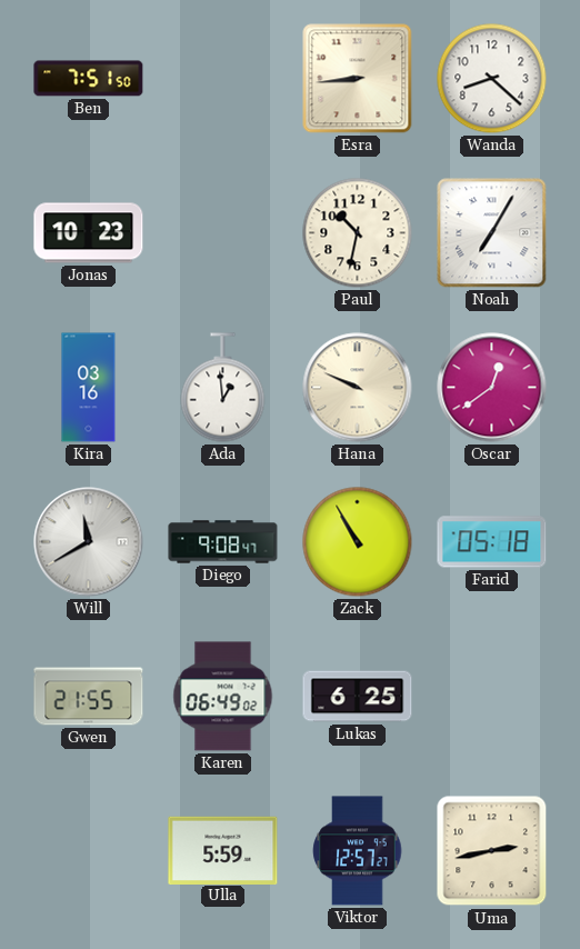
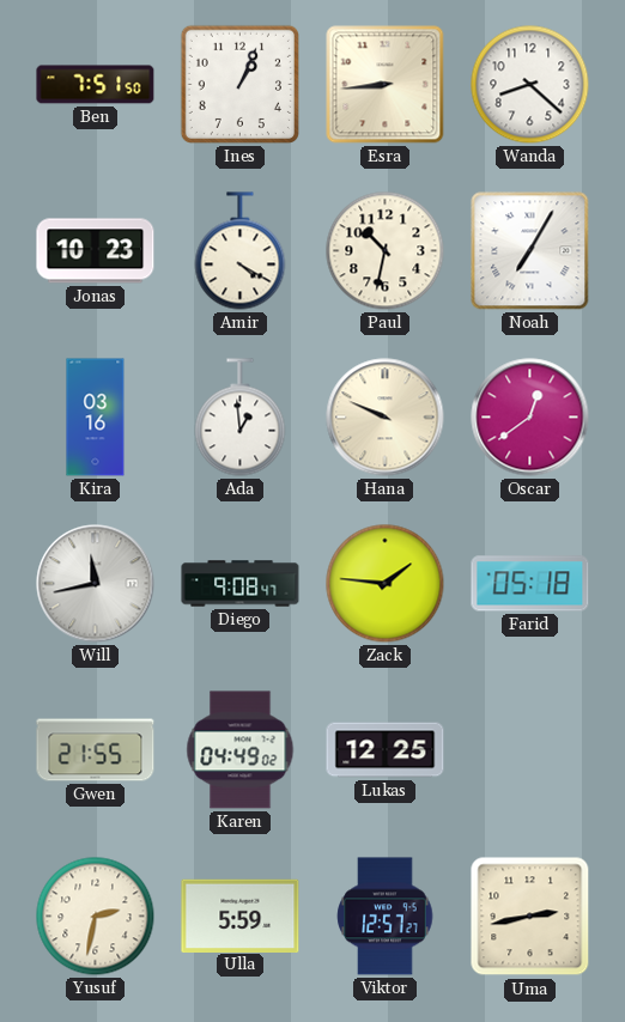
Ines: none -> 1:04
Amir: none -> 4:20
Will: 11:40 -> 11:43
Zack: 10:55 -> 1:46
Karen: 06:49 -> 04:49
Lukas: 6:25 -> 12:25
Yusuf: none -> 2:32
